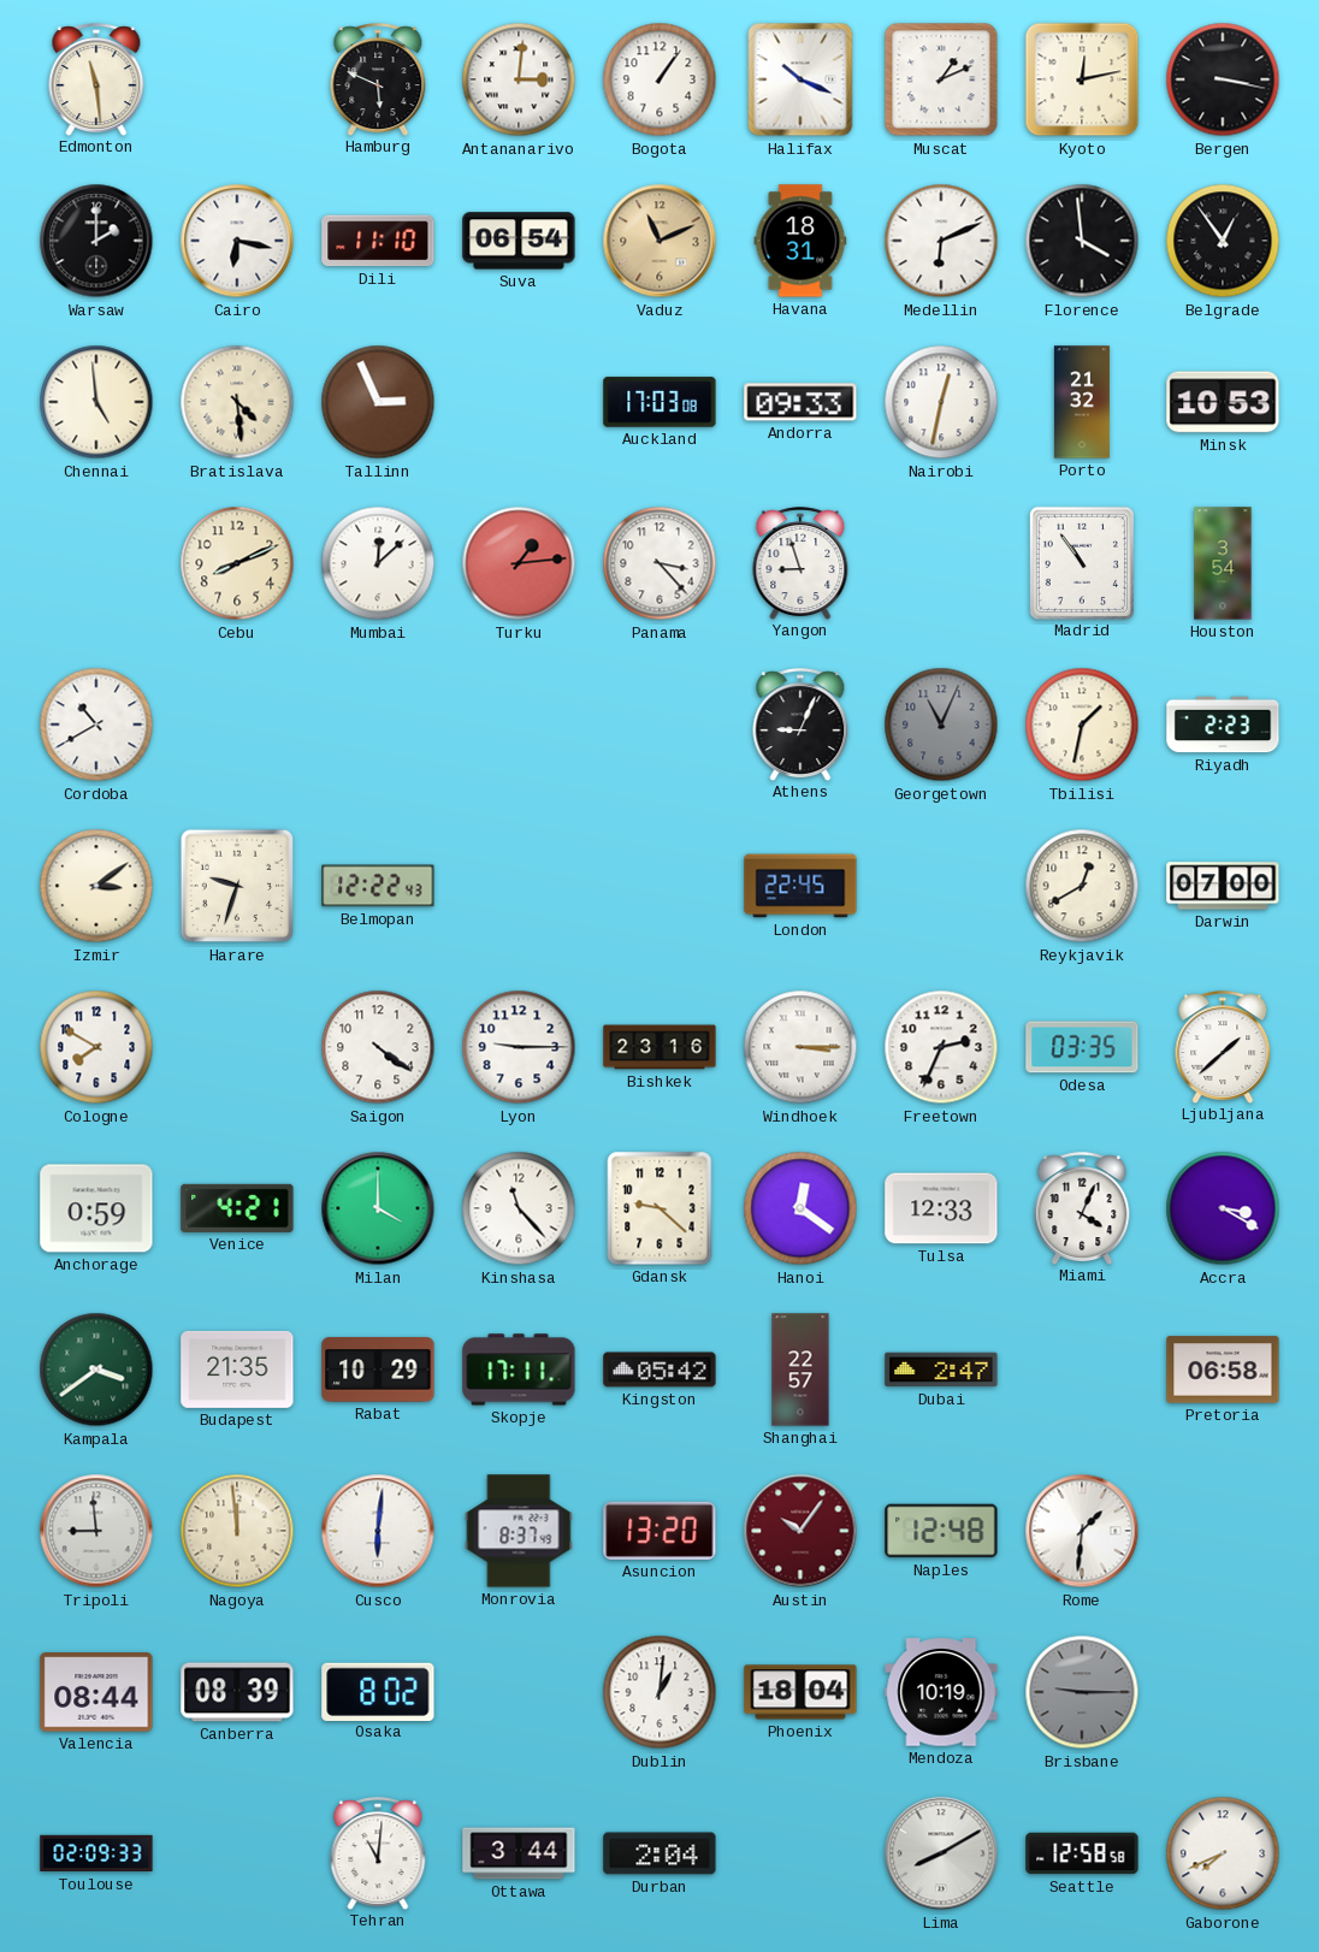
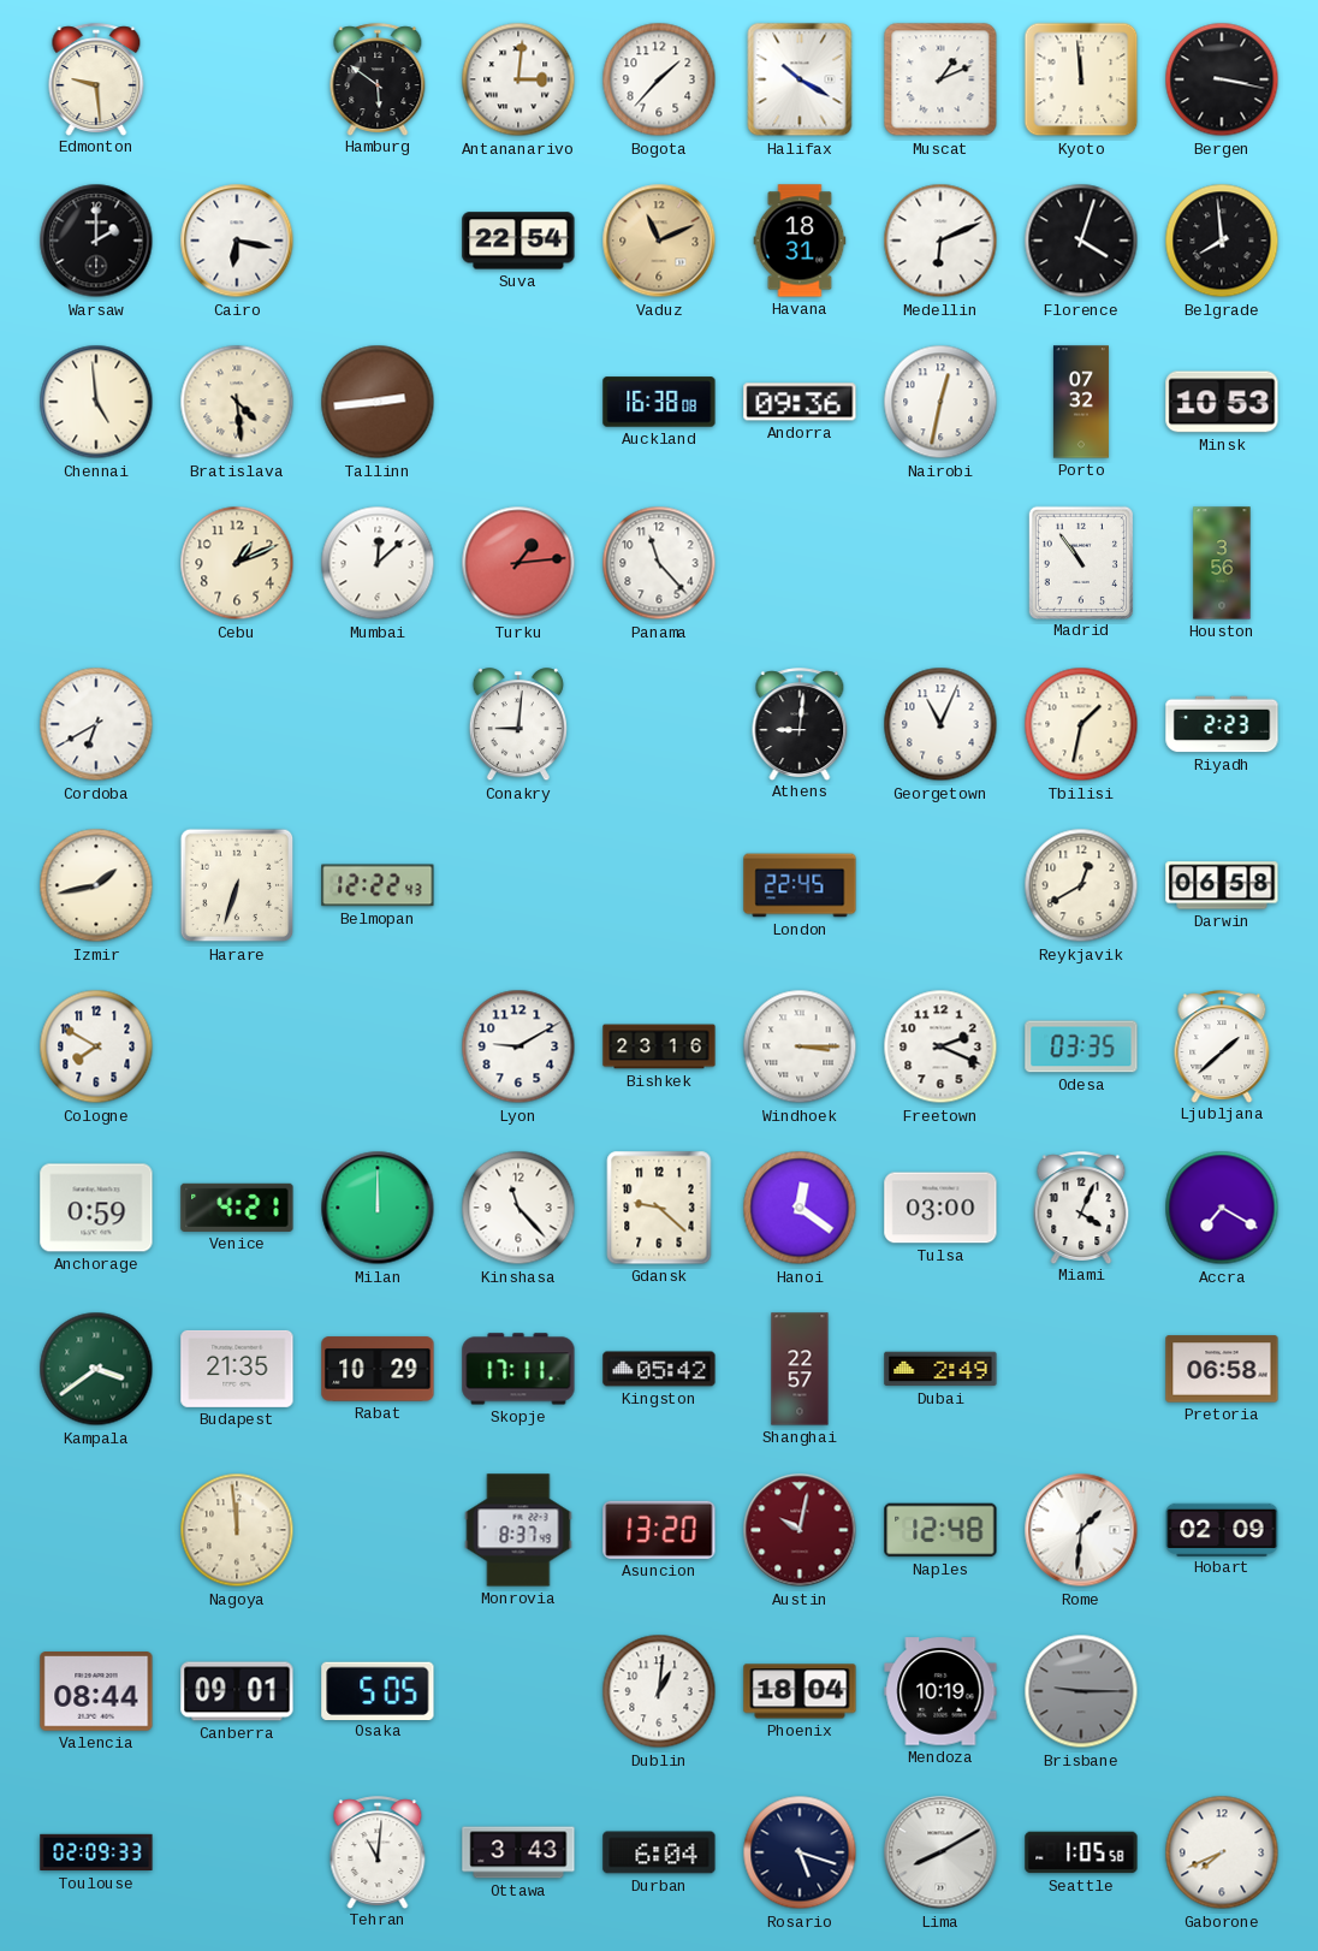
Edmonton: 11:29 -> 9:29
Hamburg: 5:49 -> 5:51
Bogota: 1:06 -> 1:37
Halifax: 10:19 -> 10:20
Kyoto: 12:13 -> 11:59
Dili: 11:10 -> none
Suva: 06:54 -> 22:54
Florence: 3:59 -> 4:03
Belgrade: 12:54 -> 7:59
Tallinn: 2:56 -> 2:44
Auckland: 17:03 -> 16:38
Andorra: 09:33 -> 09:36
Porto: 21:32 -> 07:32
Cebu: 8:11 -> 1:11
Panama: 3:23 -> 11:23
Yangon: 8:57 -> none
Houston: 3:54 -> 3:56
Cordoba: 10:40 -> 6:40
Conakry: none -> 9:01
Athens: 9:04 -> 9:01
Georgetown dial: grey -> white
Izmir: 3:09 -> 1:43
Harare: 9:33 -> 6:33
Darwin: 07:00 -> 06:58
Saigon: 4:21 -> none
Lyon: 9:15 -> 9:10
Freetown: 2:34 -> 2:19
Milan: 4:00 -> 12:00
Tulsa: 12:33 -> 03:00
Accra: 3:20 -> 7:20
Dubai: 2:47 -> 2:49
Tripoli: 8:59 -> none
Cusco: 6:01 -> none
Austin: 10:06 -> 10:02
Hobart: none -> 02:09
Canberra: 08:39 -> 09:01
Osaka: 8:02 -> 5:05
Ottawa: 3:44 -> 3:43
Durban: 2:04 -> 6:04
Rosario: none -> 5:18
Seattle: 12:58 -> 1:05
